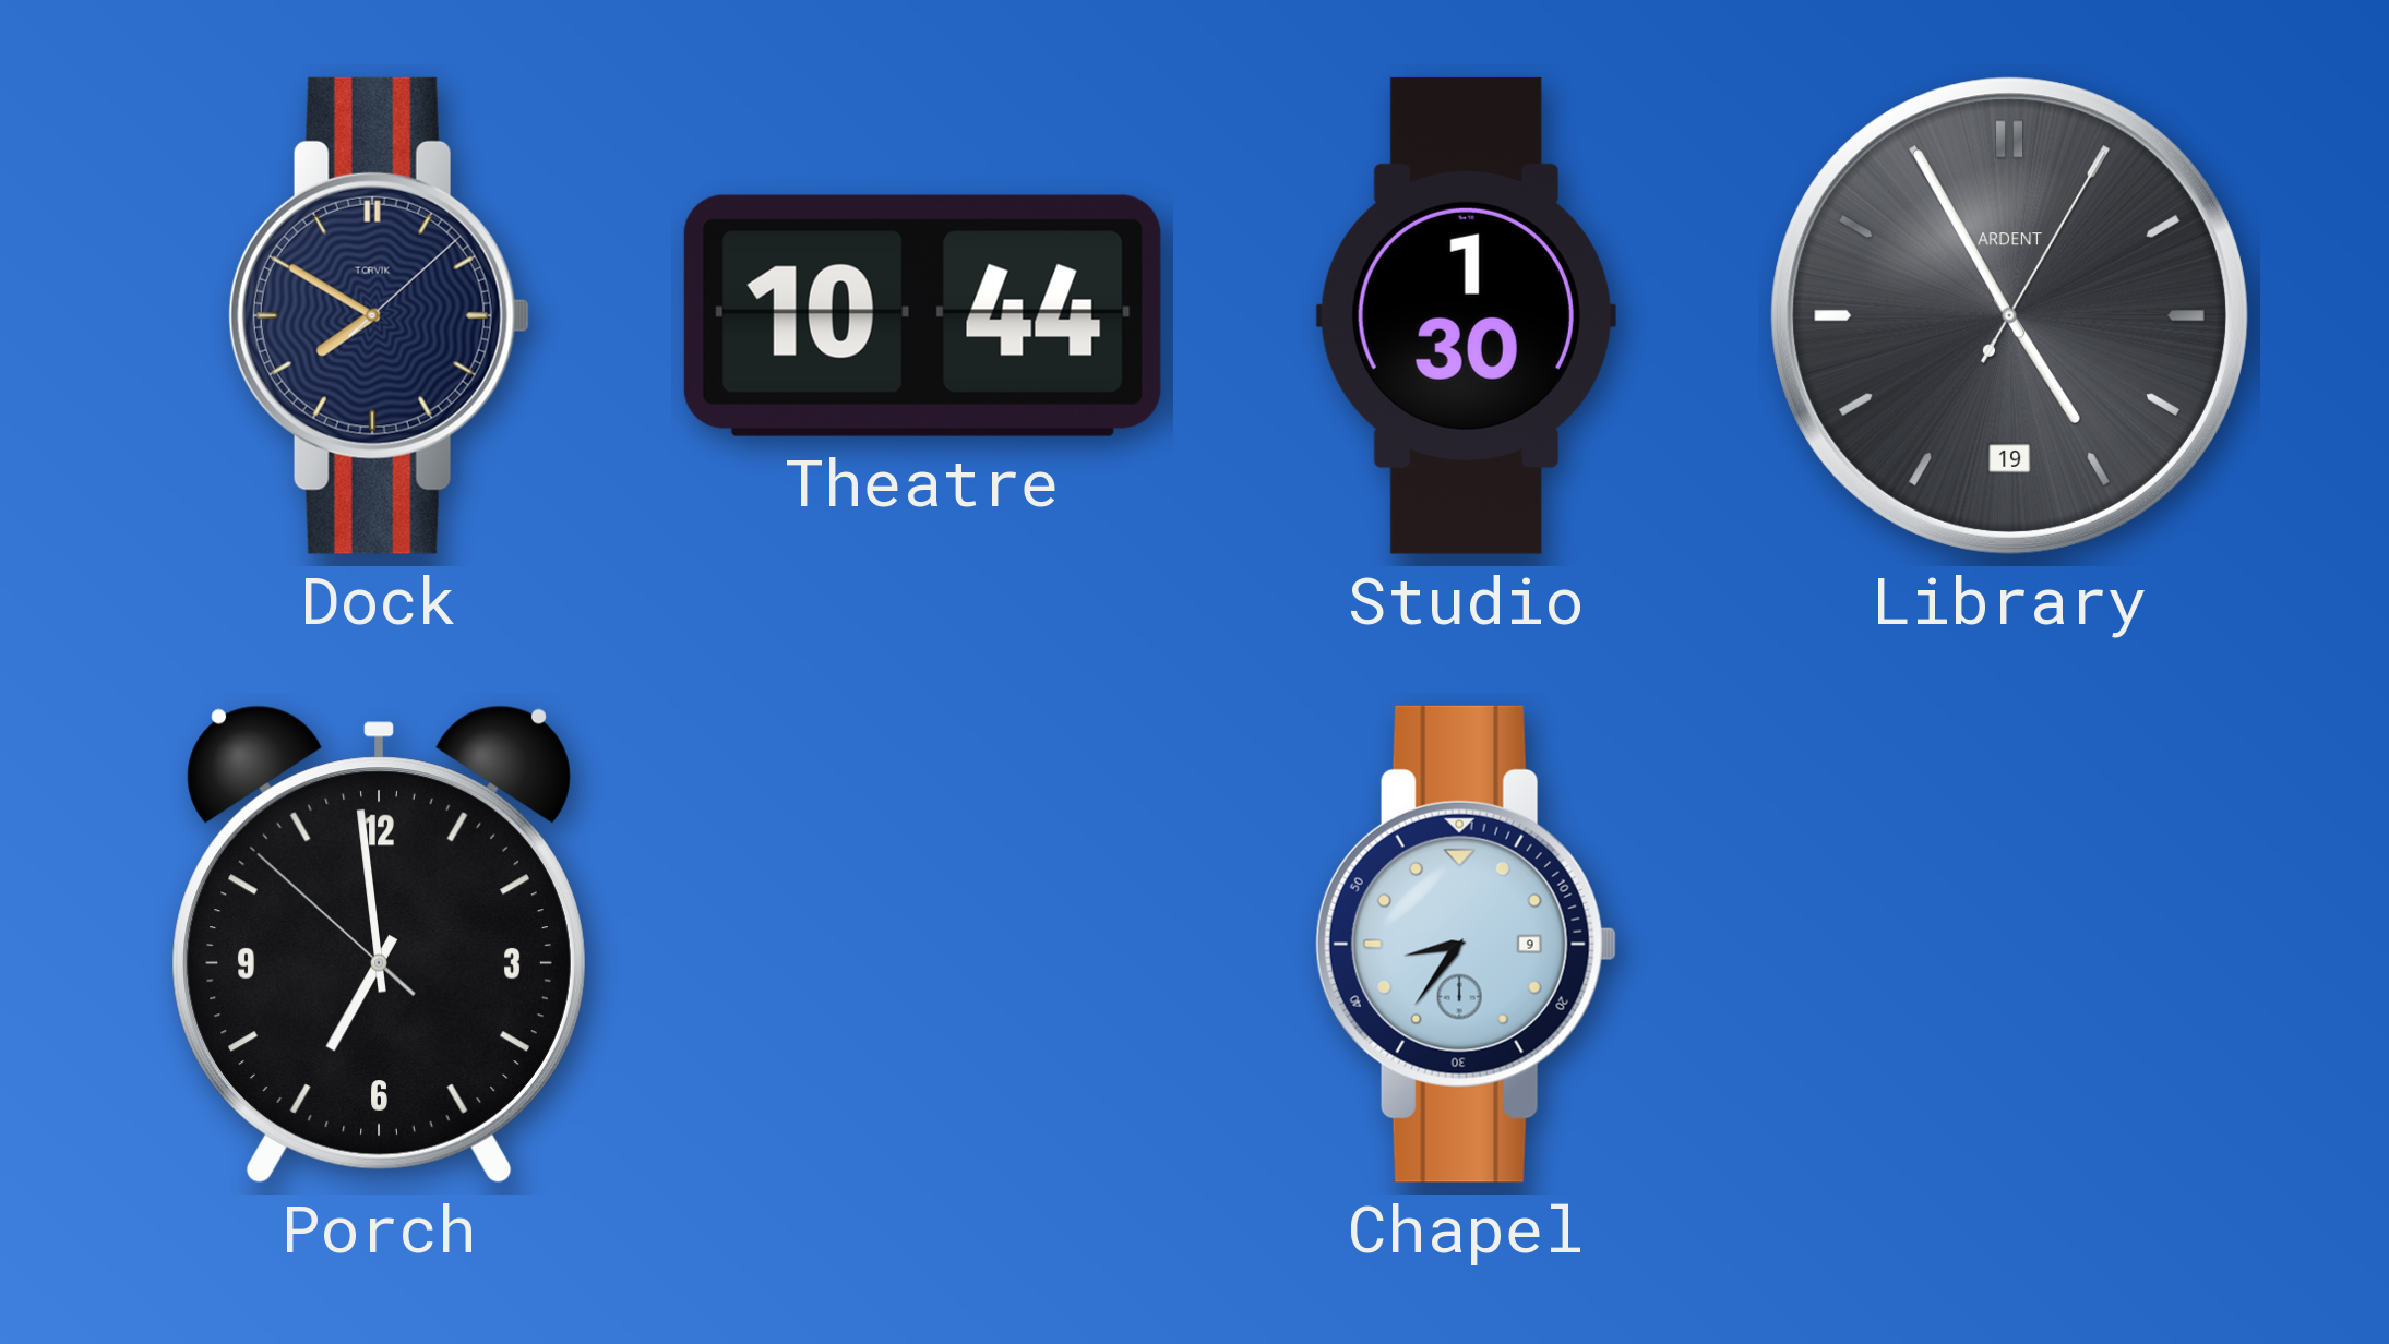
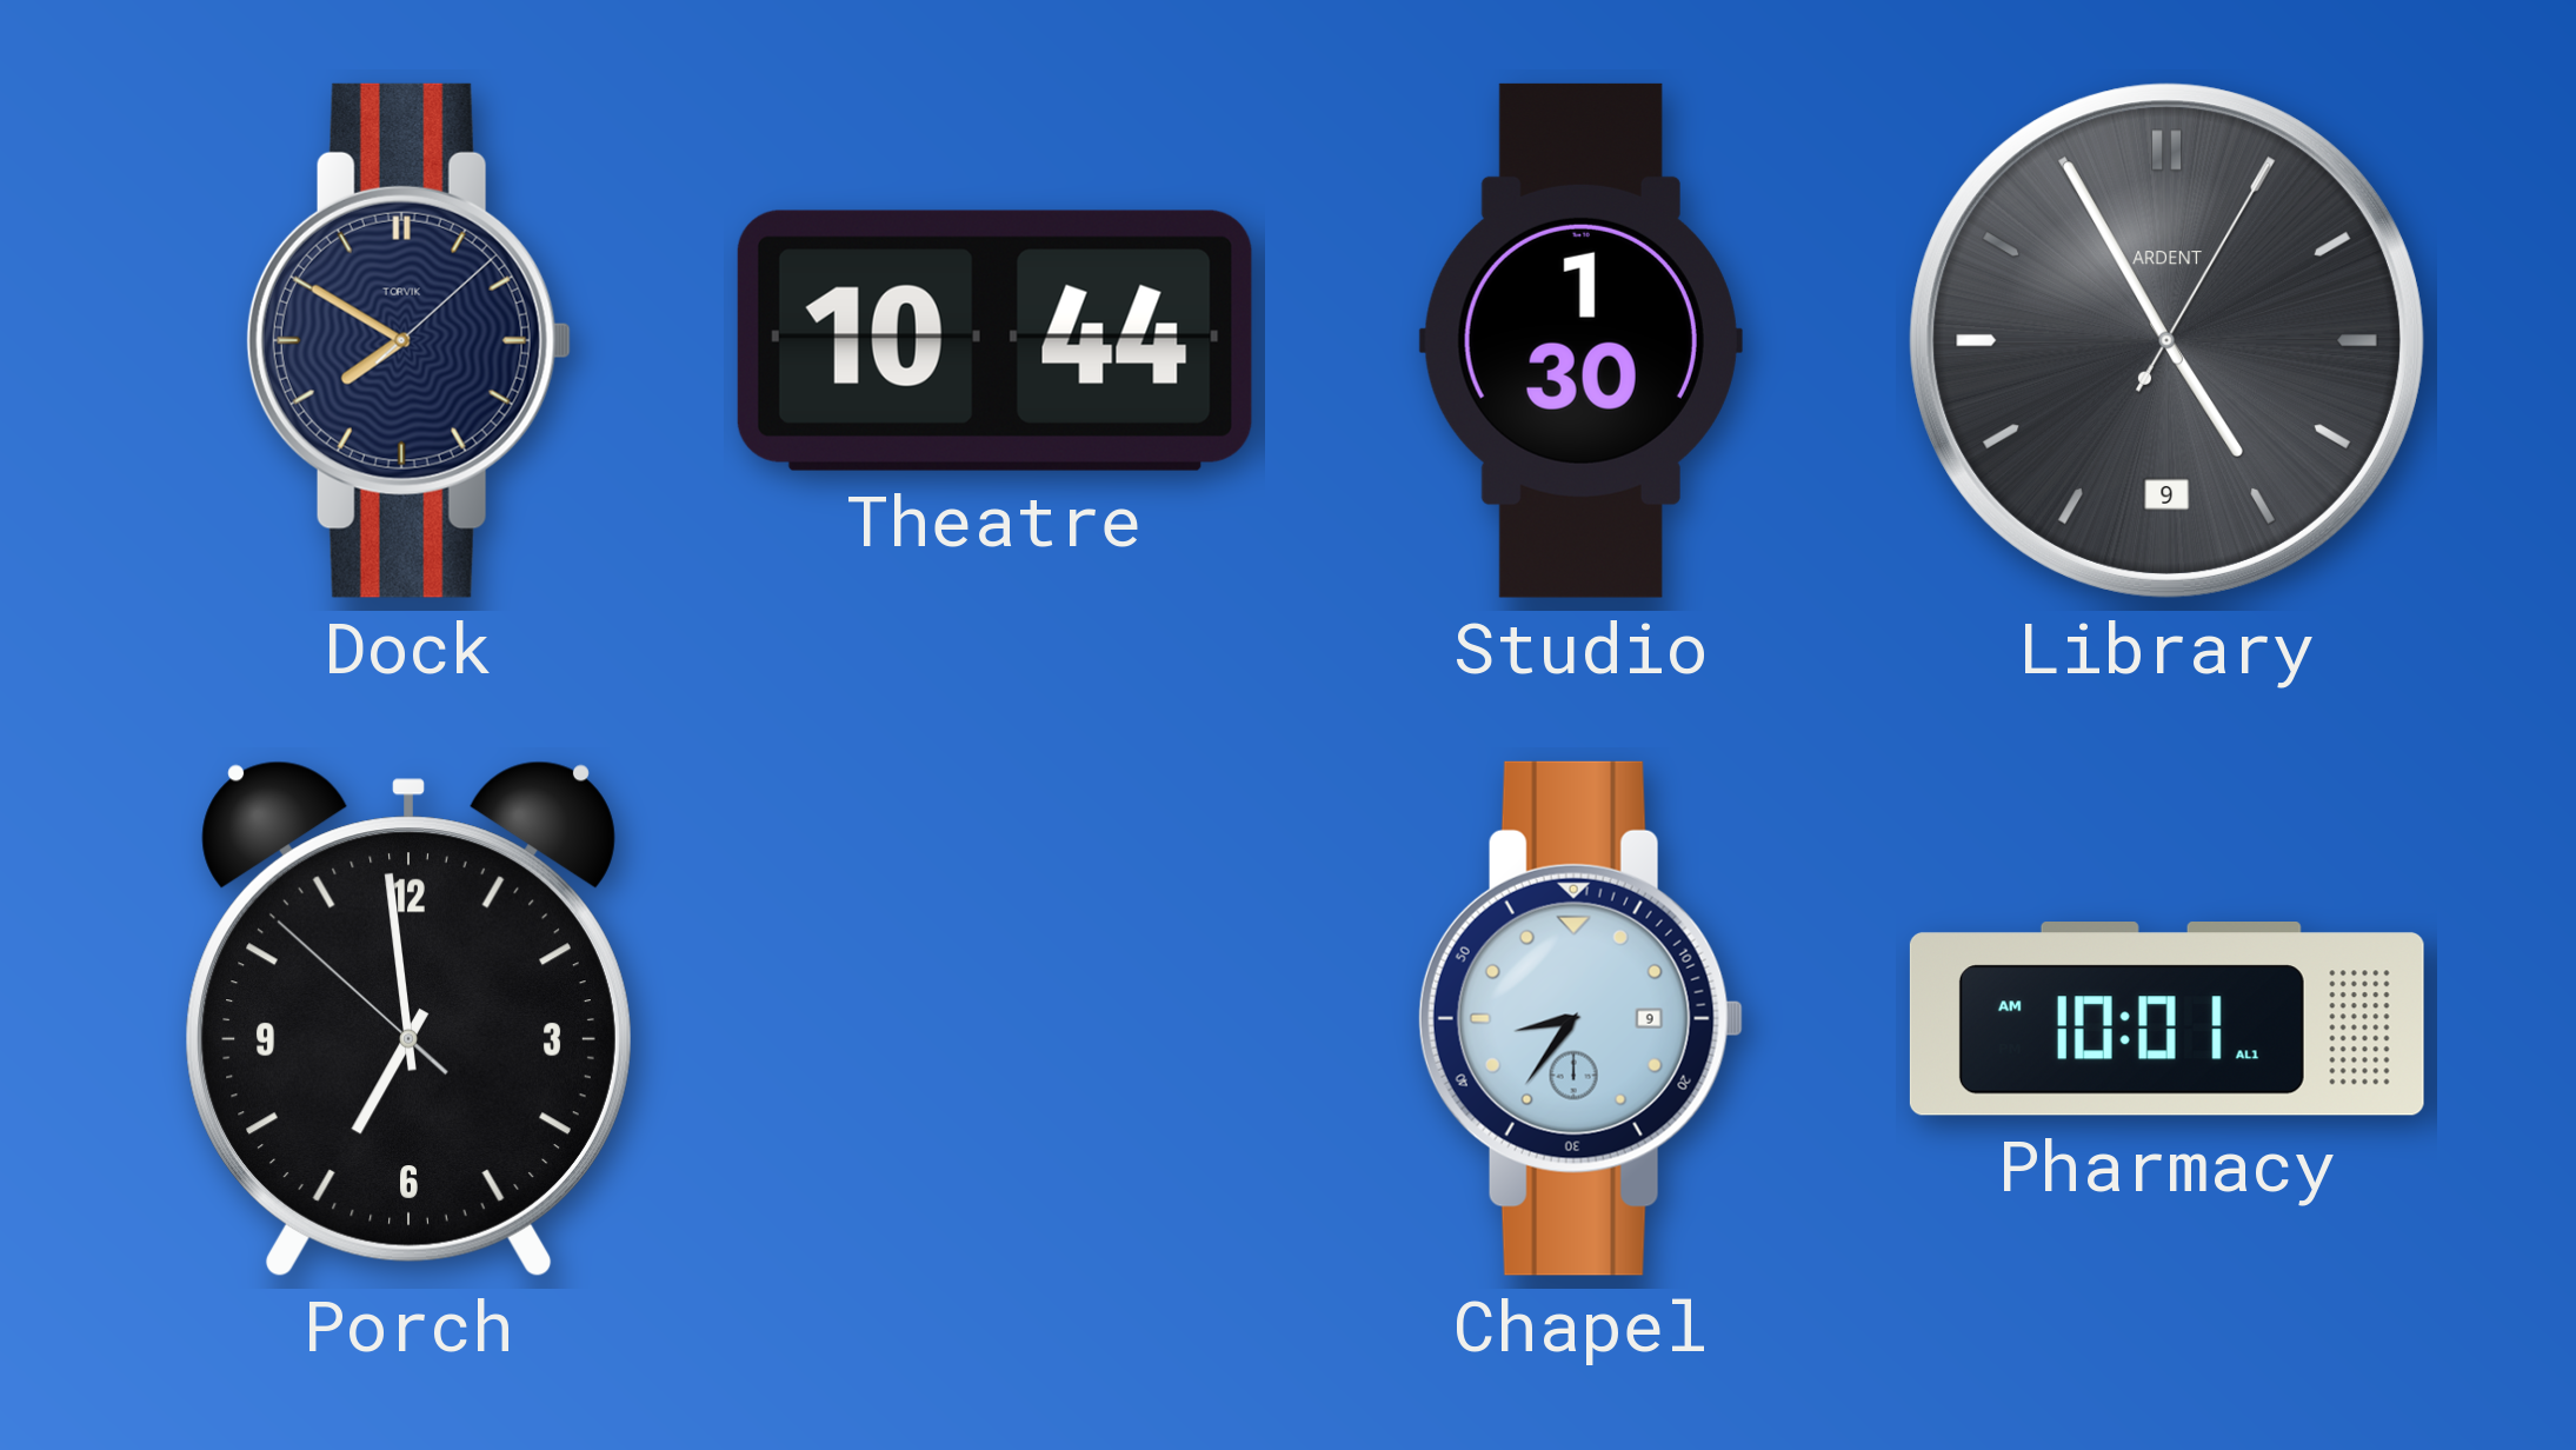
Library date: 19 -> 9
Pharmacy: none -> 10:01
